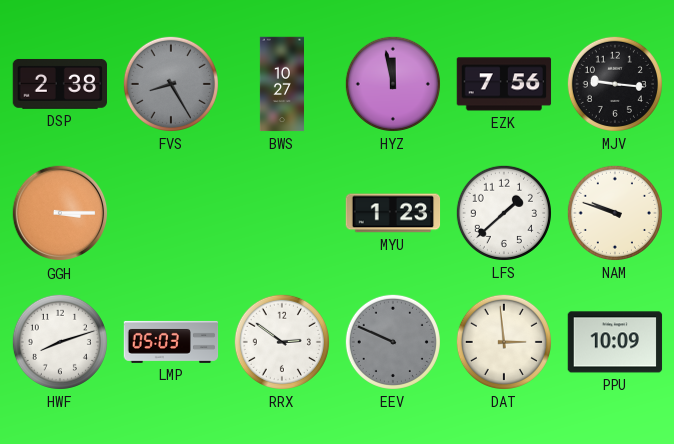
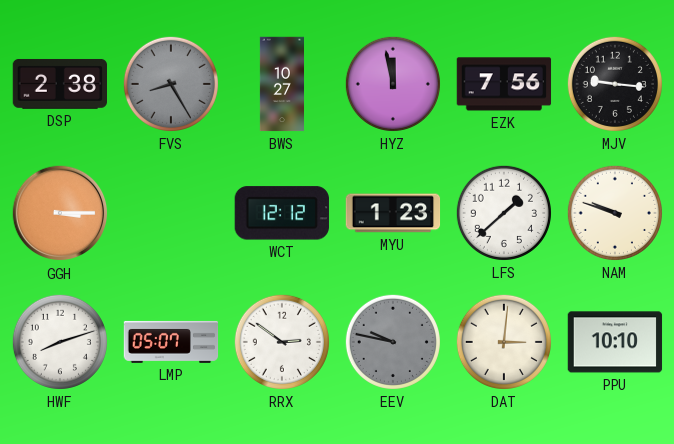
WCT: none -> 12:12
LMP: 05:03 -> 05:07
EEV: 9:49 -> 9:47
DAT: 2:59 -> 3:01
PPU: 10:09 -> 10:10
